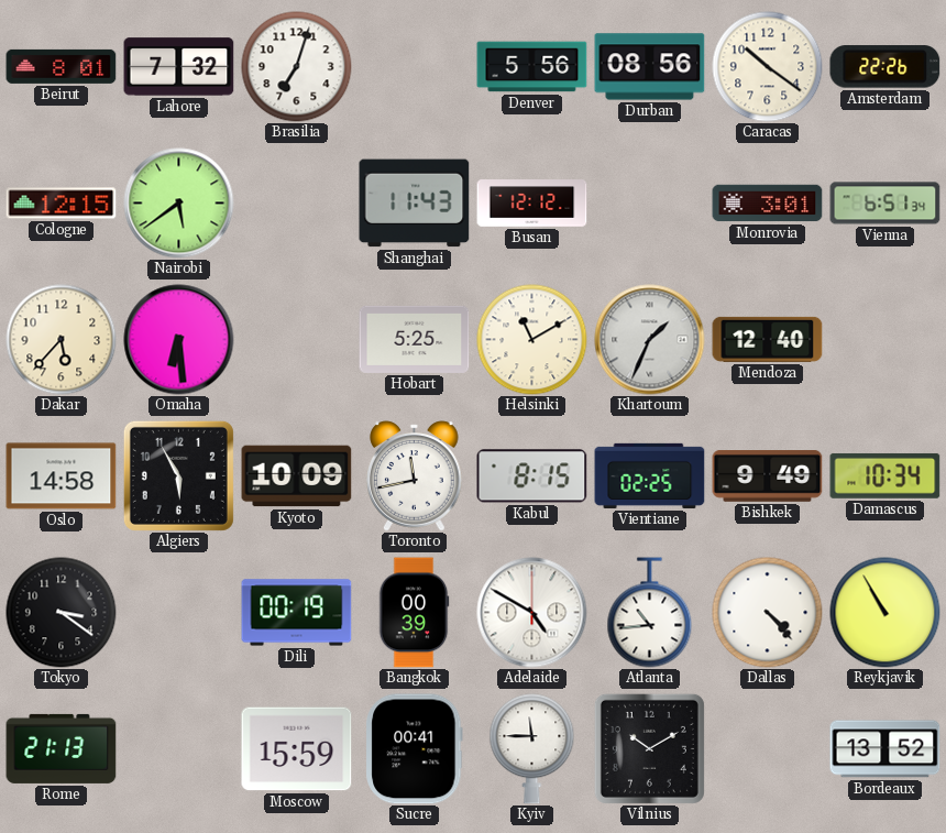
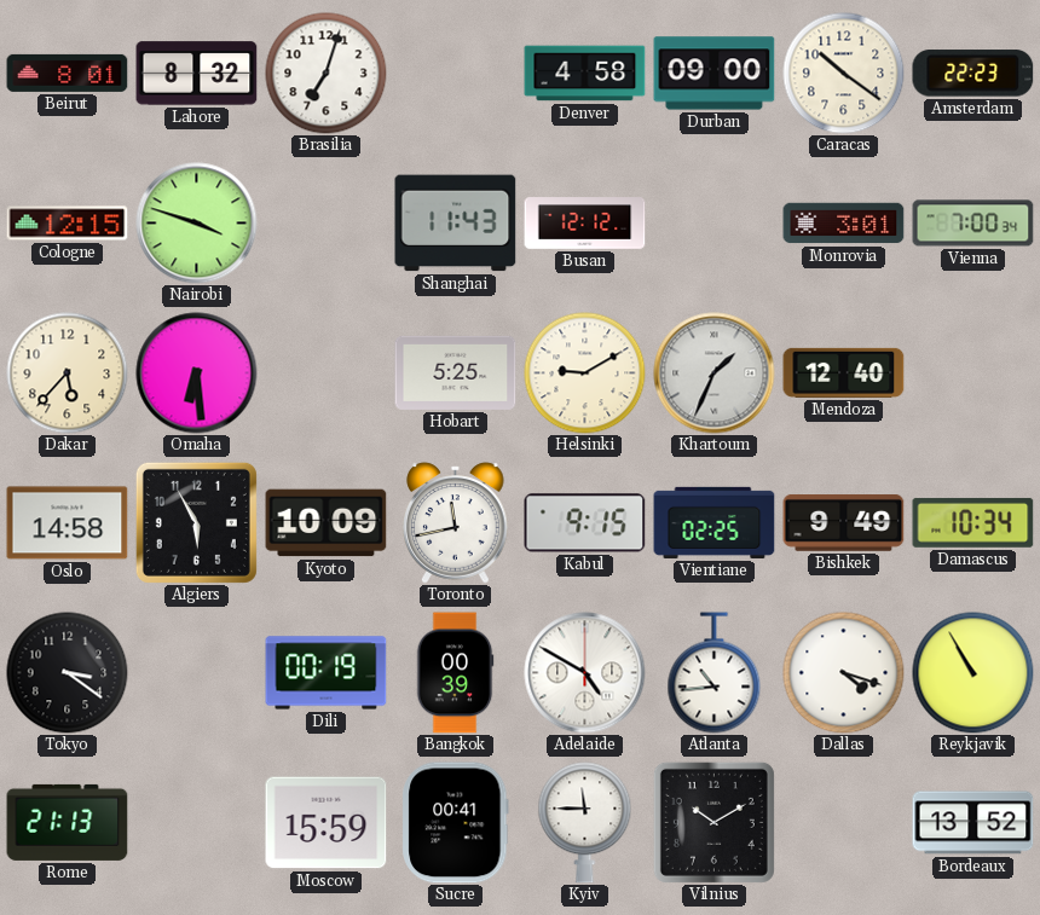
Lahore: 7:32 -> 8:32
Denver: 5:56 -> 4:58
Durban: 08:56 -> 09:00
Amsterdam: 22:26 -> 22:23
Nairobi: 5:39 -> 3:48
Vienna: 6:51 -> 7:00
Helsinki: 11:10 -> 9:10
Kabul: 8:15 -> 9:15
Dallas: 4:23 -> 4:18
